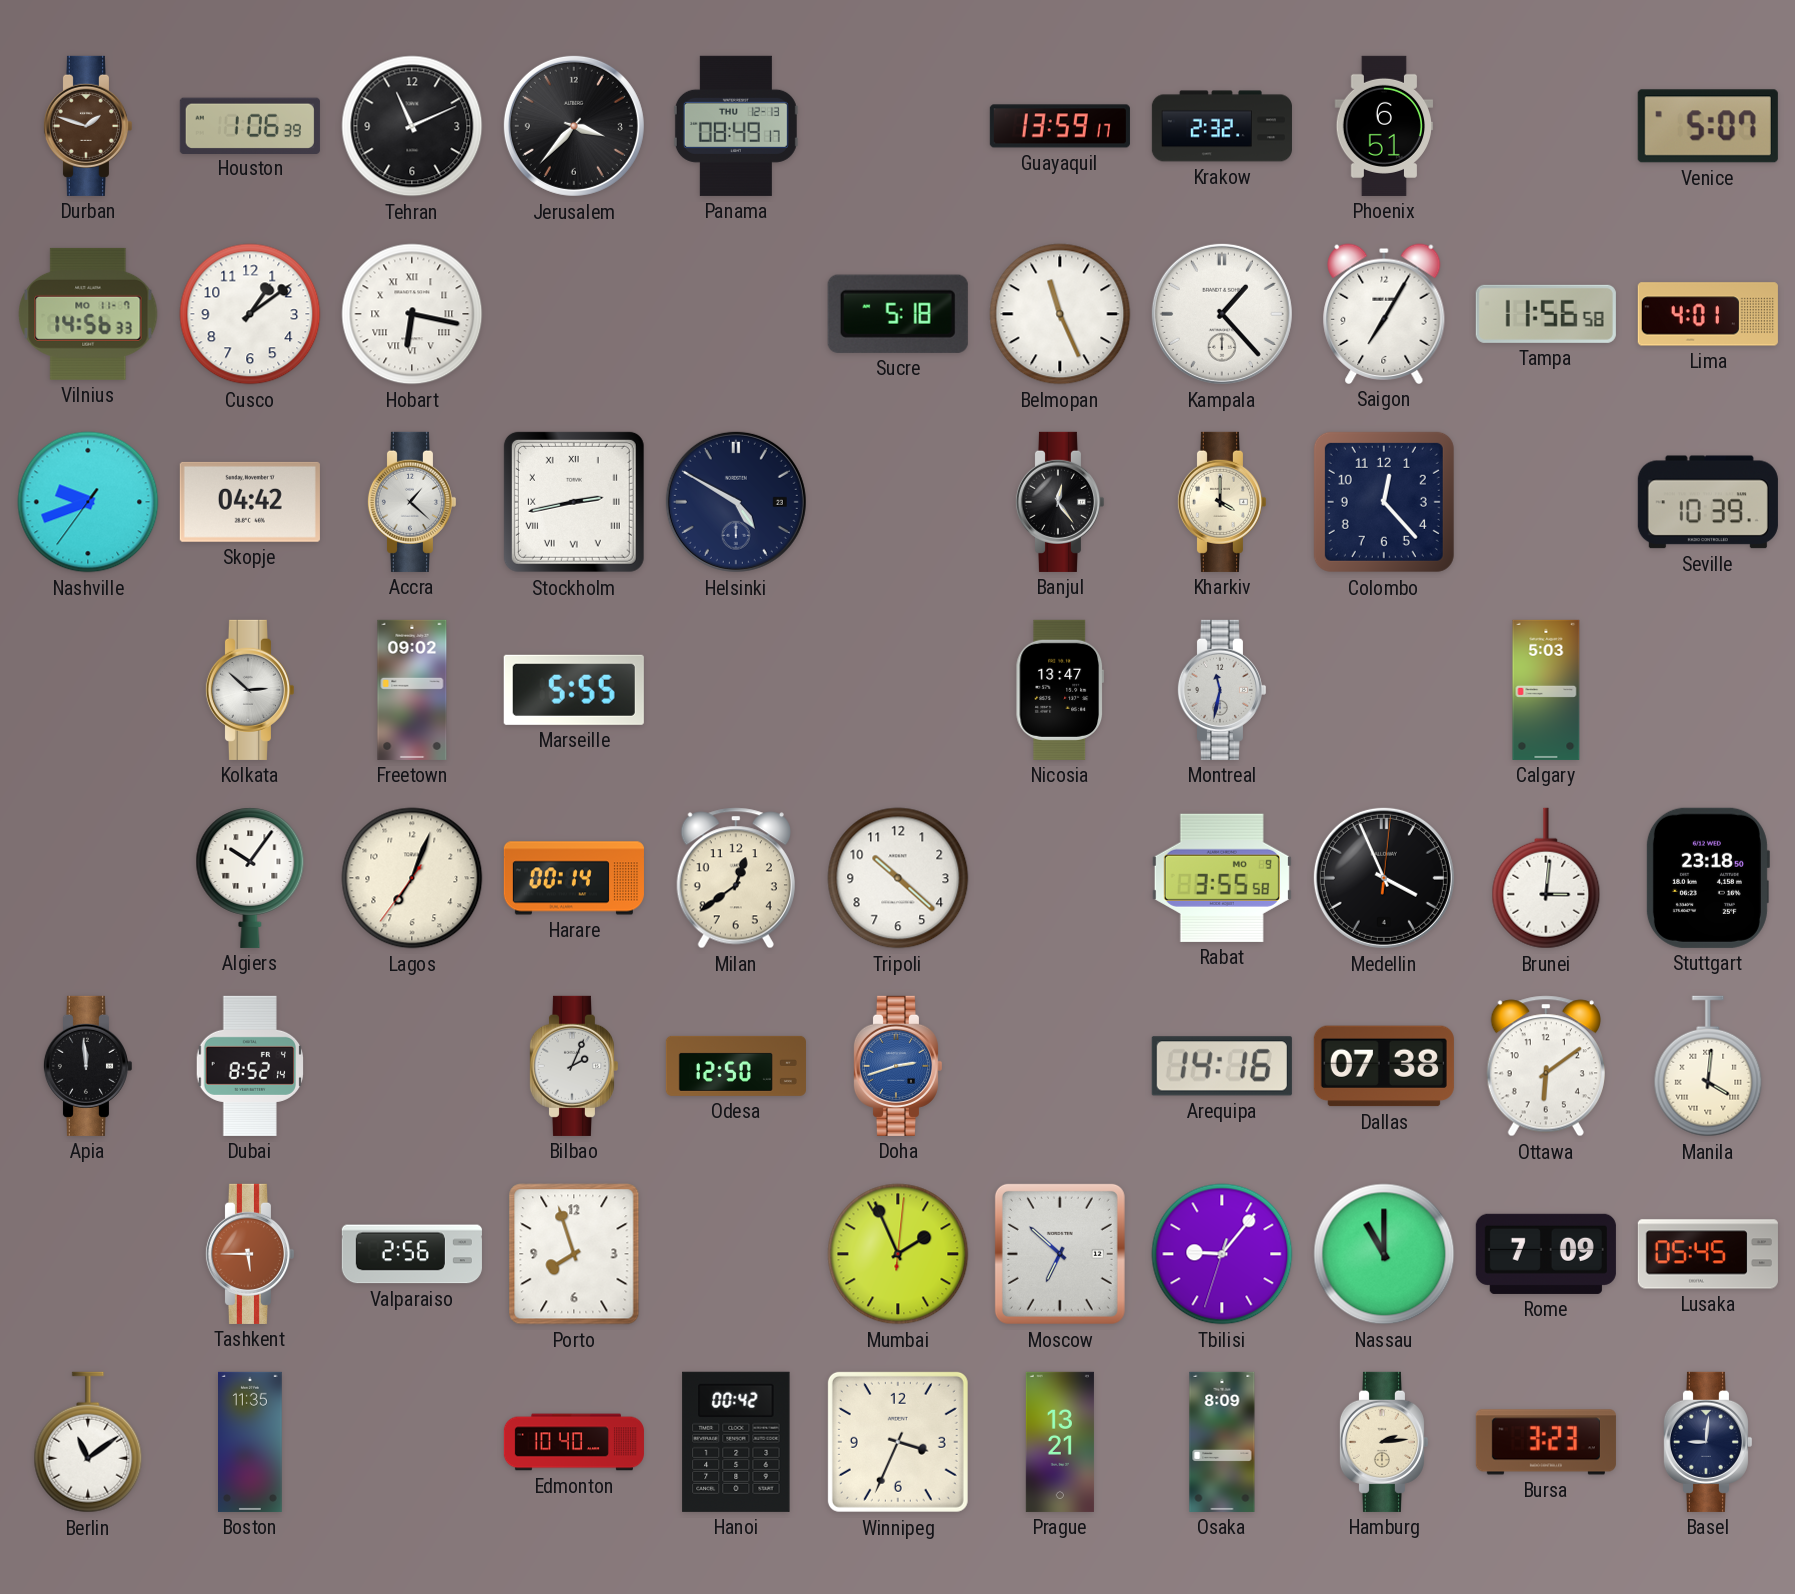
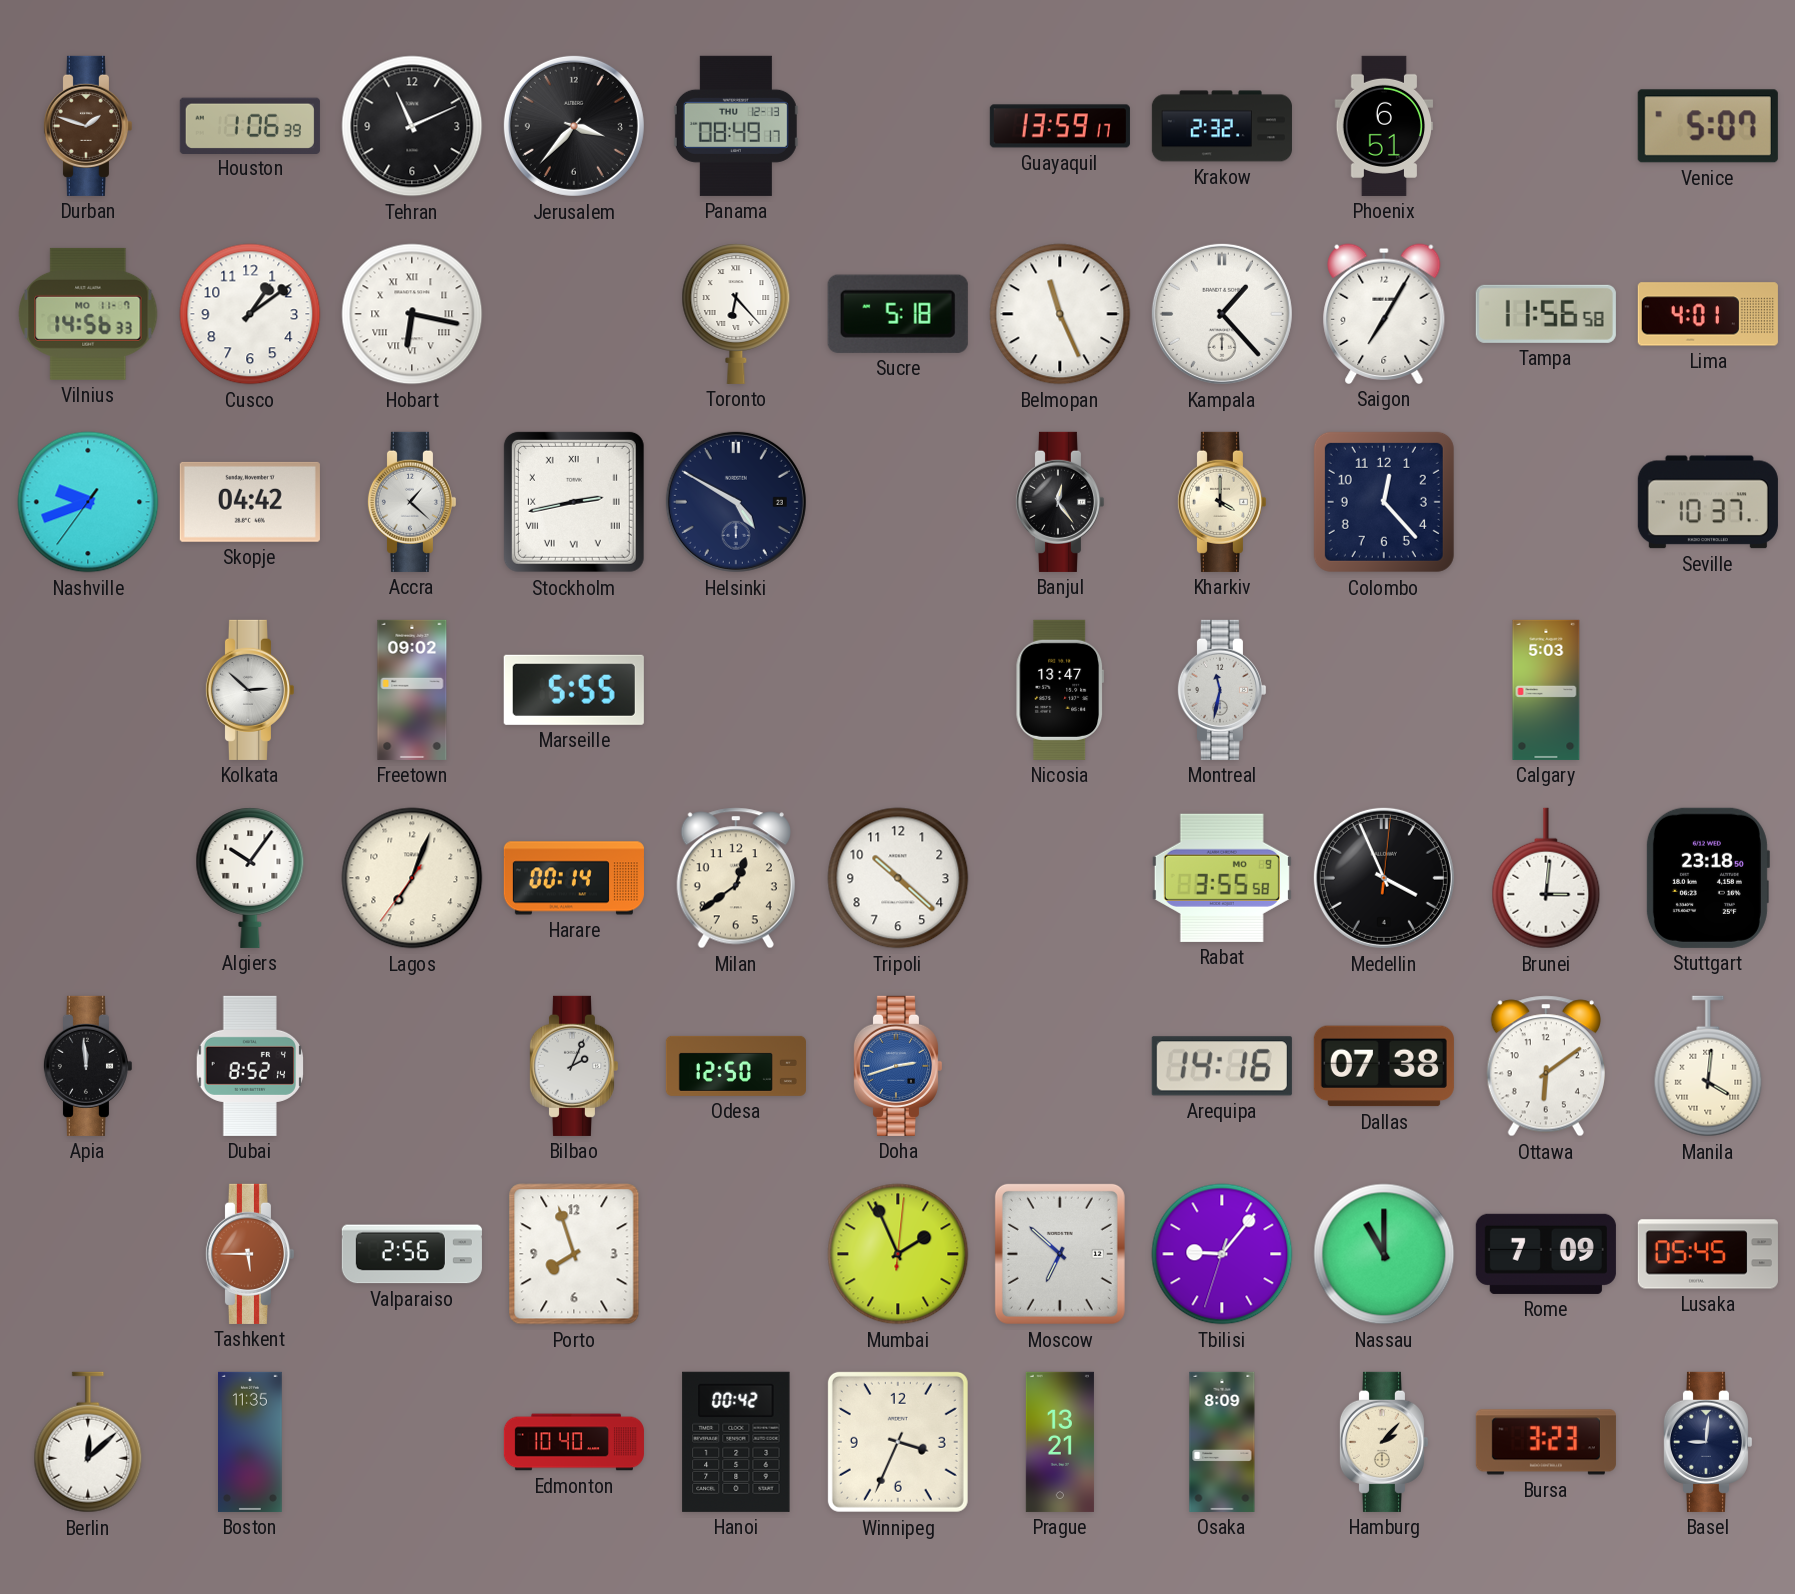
Toronto: none -> 6:23
Seville: 10:39 -> 10:37
Berlin: 11:09 -> 12:08
Hamburg: 2:14 -> 2:07
